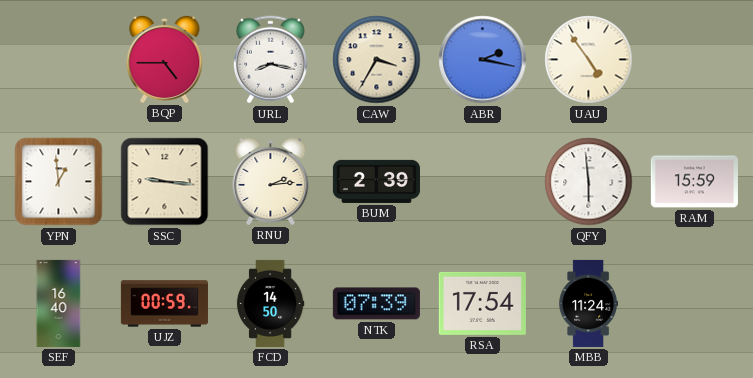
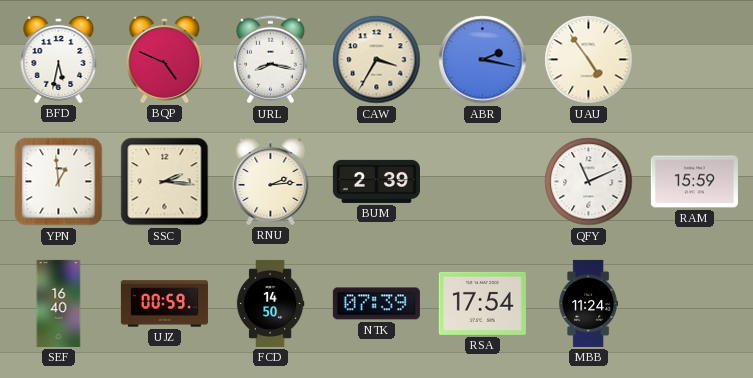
BFD: none -> 5:32
BQP: 4:45 -> 4:49
SSC: 9:16 -> 2:16
QFY: 5:59 -> 11:11
